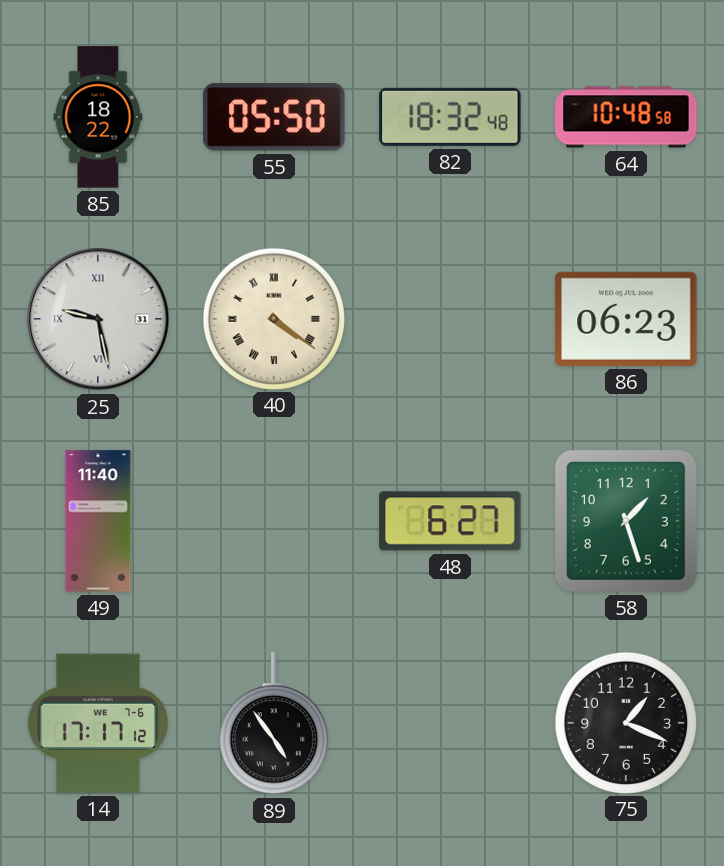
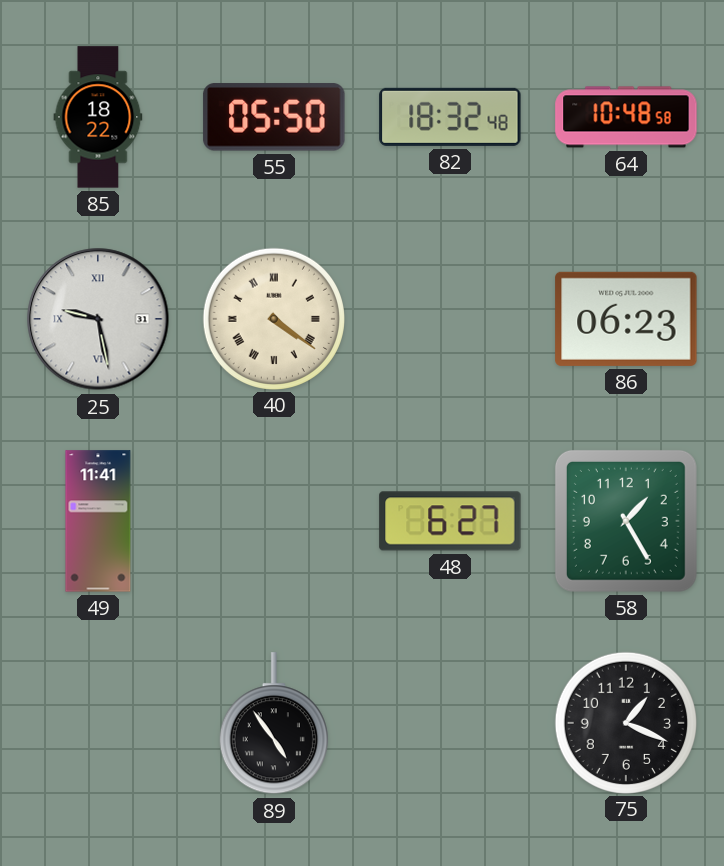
49: 11:40 -> 11:41
58: 1:27 -> 1:25
14: 17:17 -> none
